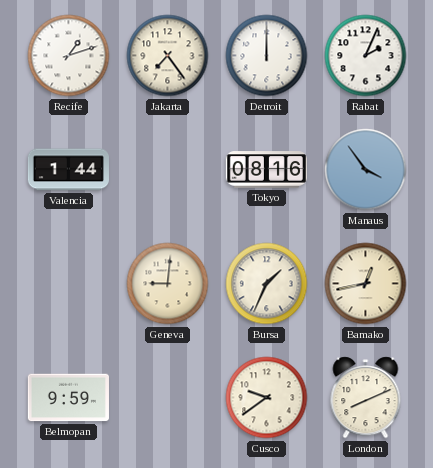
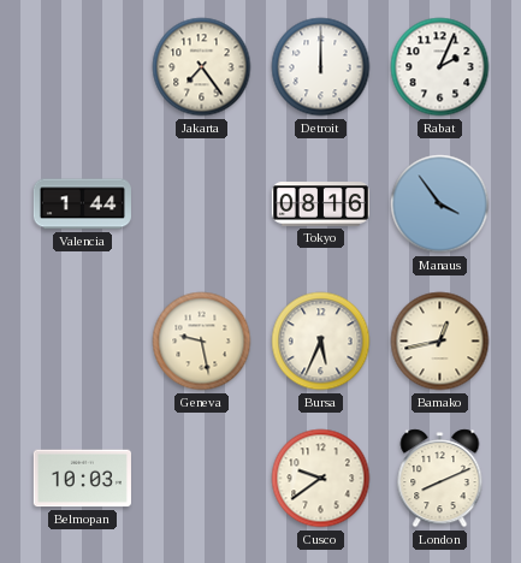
Recife: 1:12 -> none
Geneva: 9:01 -> 9:28
Bursa: 1:34 -> 5:34
Belmopan: 9:59 -> 10:03
